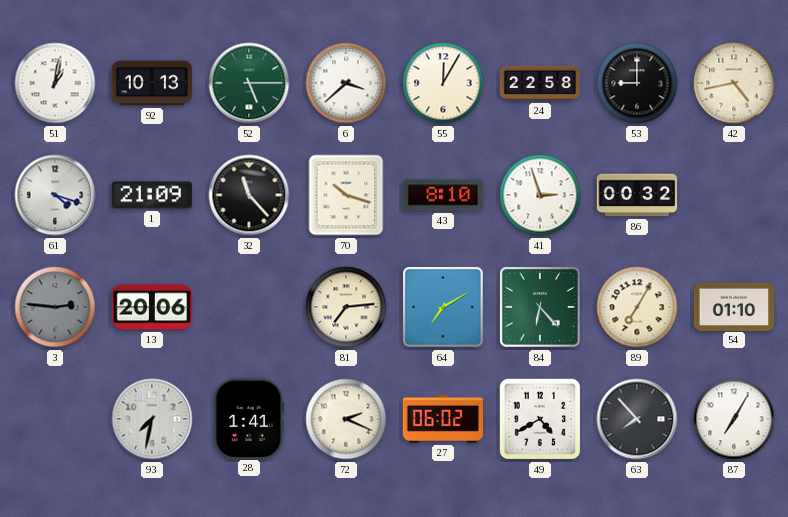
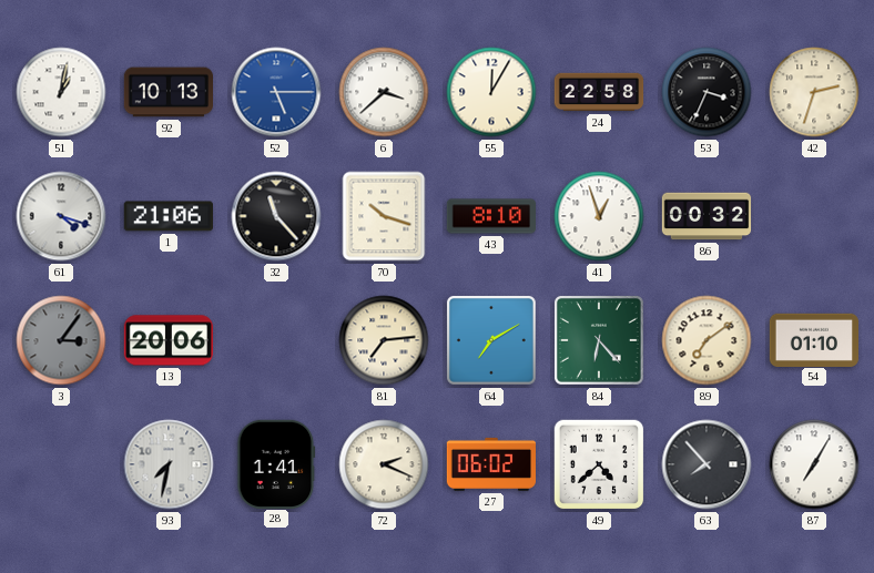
52 dial: green -> blue
53: 9:00 -> 3:34
42: 4:43 -> 2:33
1: 21:09 -> 21:06
41: 2:57 -> 12:57
3: 2:46 -> 3:06
89: 7:05 -> 7:09
49: 4:40 -> 4:38
